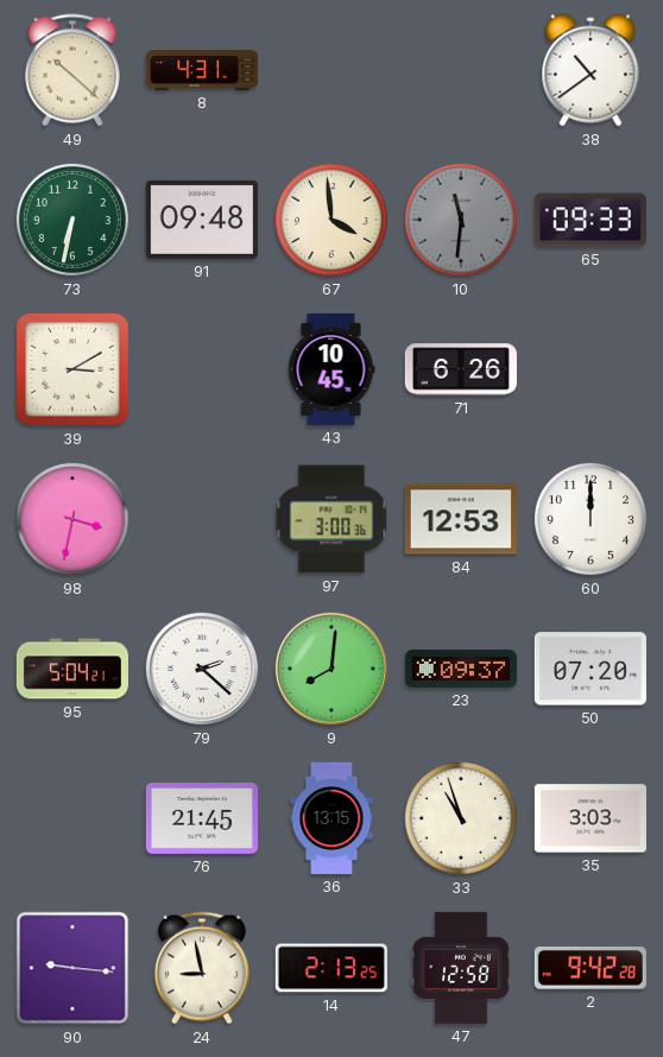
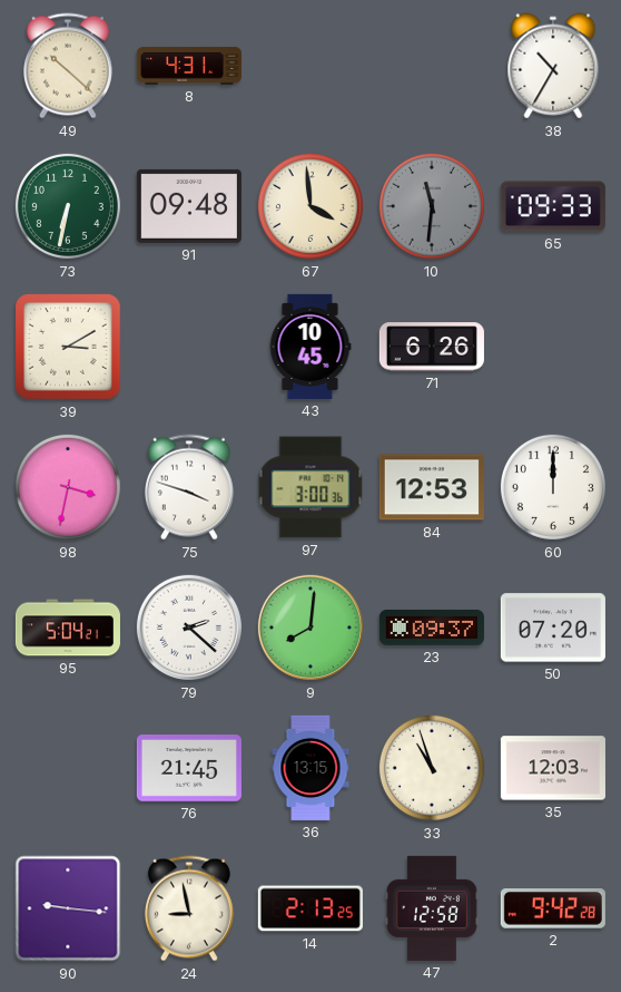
38: 10:39 -> 10:35
75: none -> 3:48
35: 3:03 -> 12:03
